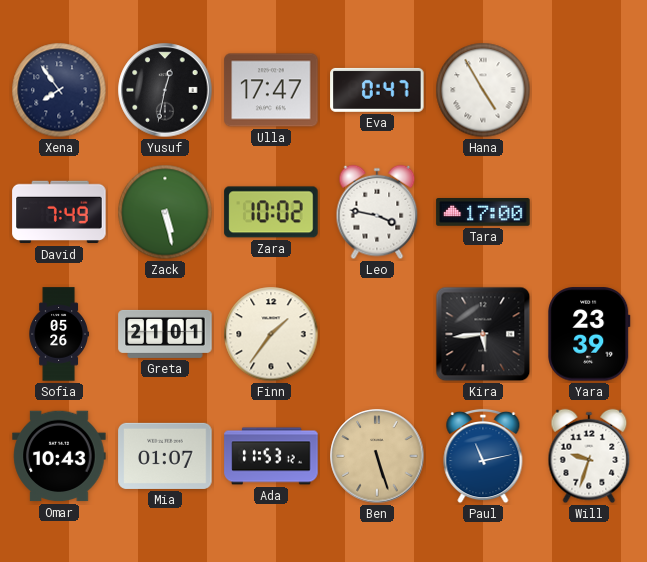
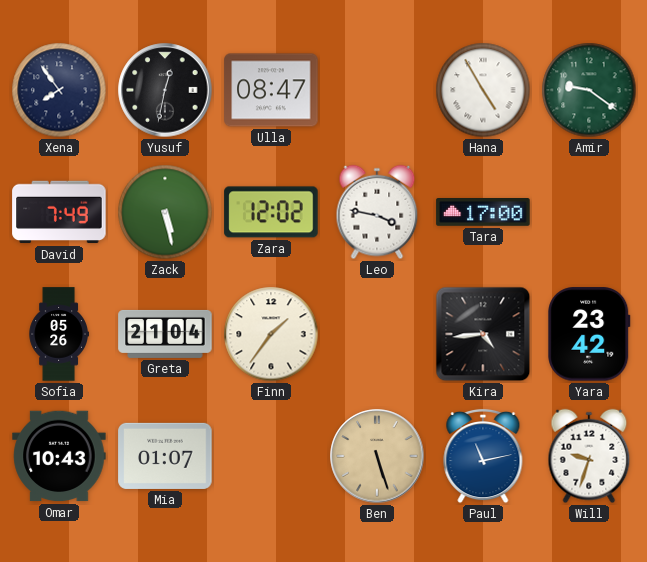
Ulla: 17:47 -> 08:47
Eva: 0:47 -> none
Amir: none -> 9:21
Zara: 10:02 -> 12:02
Greta: 21:01 -> 21:04
Kira: 5:44 -> 4:44
Yara: 23:39 -> 23:42
Ada: 11:53 -> none
